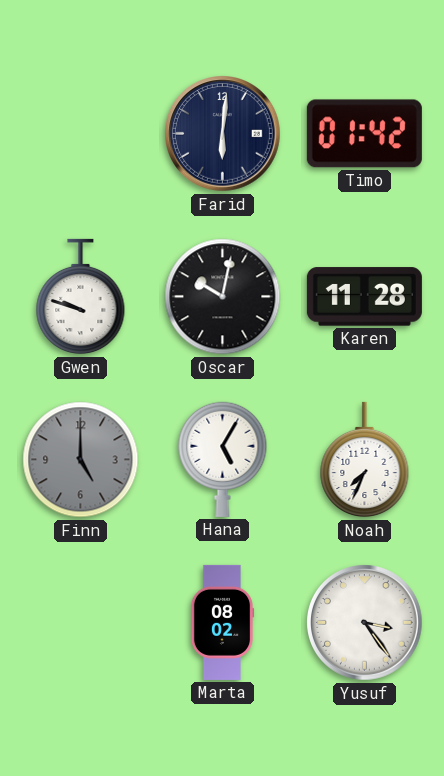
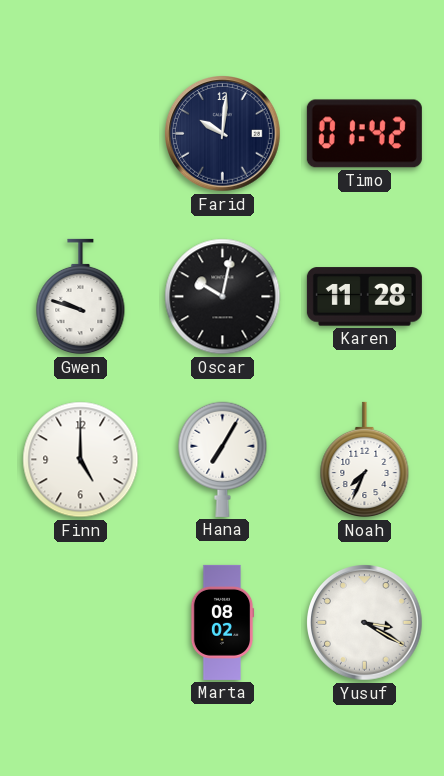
Farid: 6:01 -> 10:01
Finn dial: grey -> white
Hana: 5:05 -> 7:05
Yusuf: 3:24 -> 3:20
